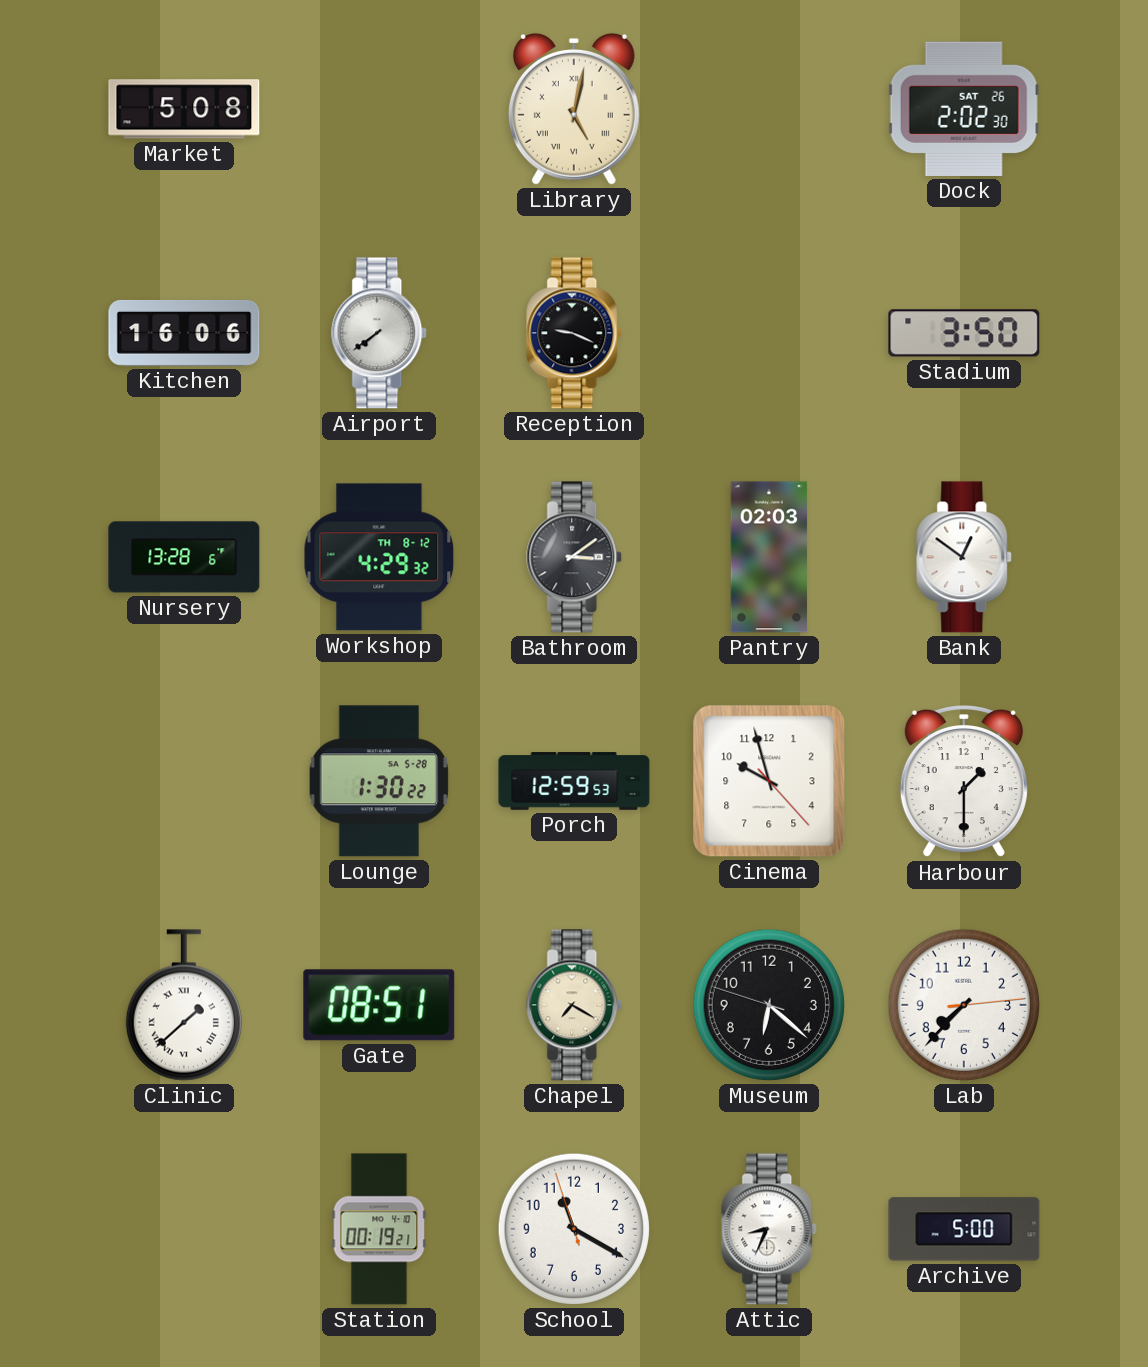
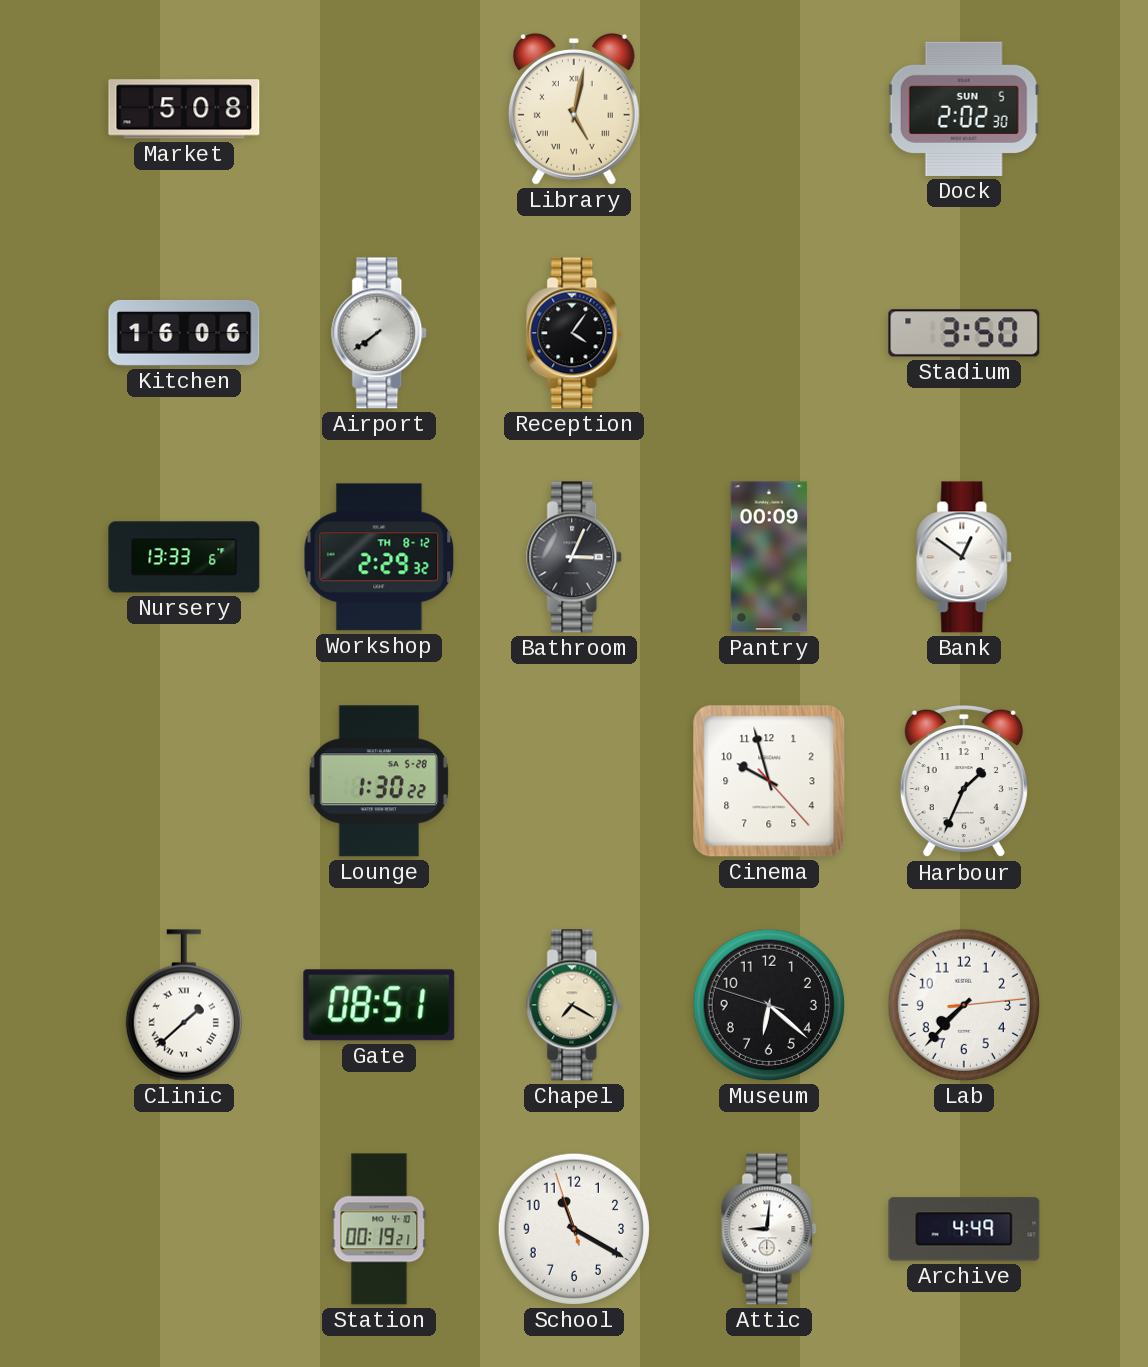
Dock date: SAT 26 -> SUN 5
Reception: 9:19 -> 4:06
Nursery: 13:28 -> 13:33
Workshop: 4:29 -> 2:29
Bathroom: 3:09 -> 3:04
Pantry: 02:03 -> 00:09
Porch: 12:59 -> none
Harbour: 1:30 -> 1:34
Attic: 8:34 -> 9:01
Archive: 5:00 -> 4:49
